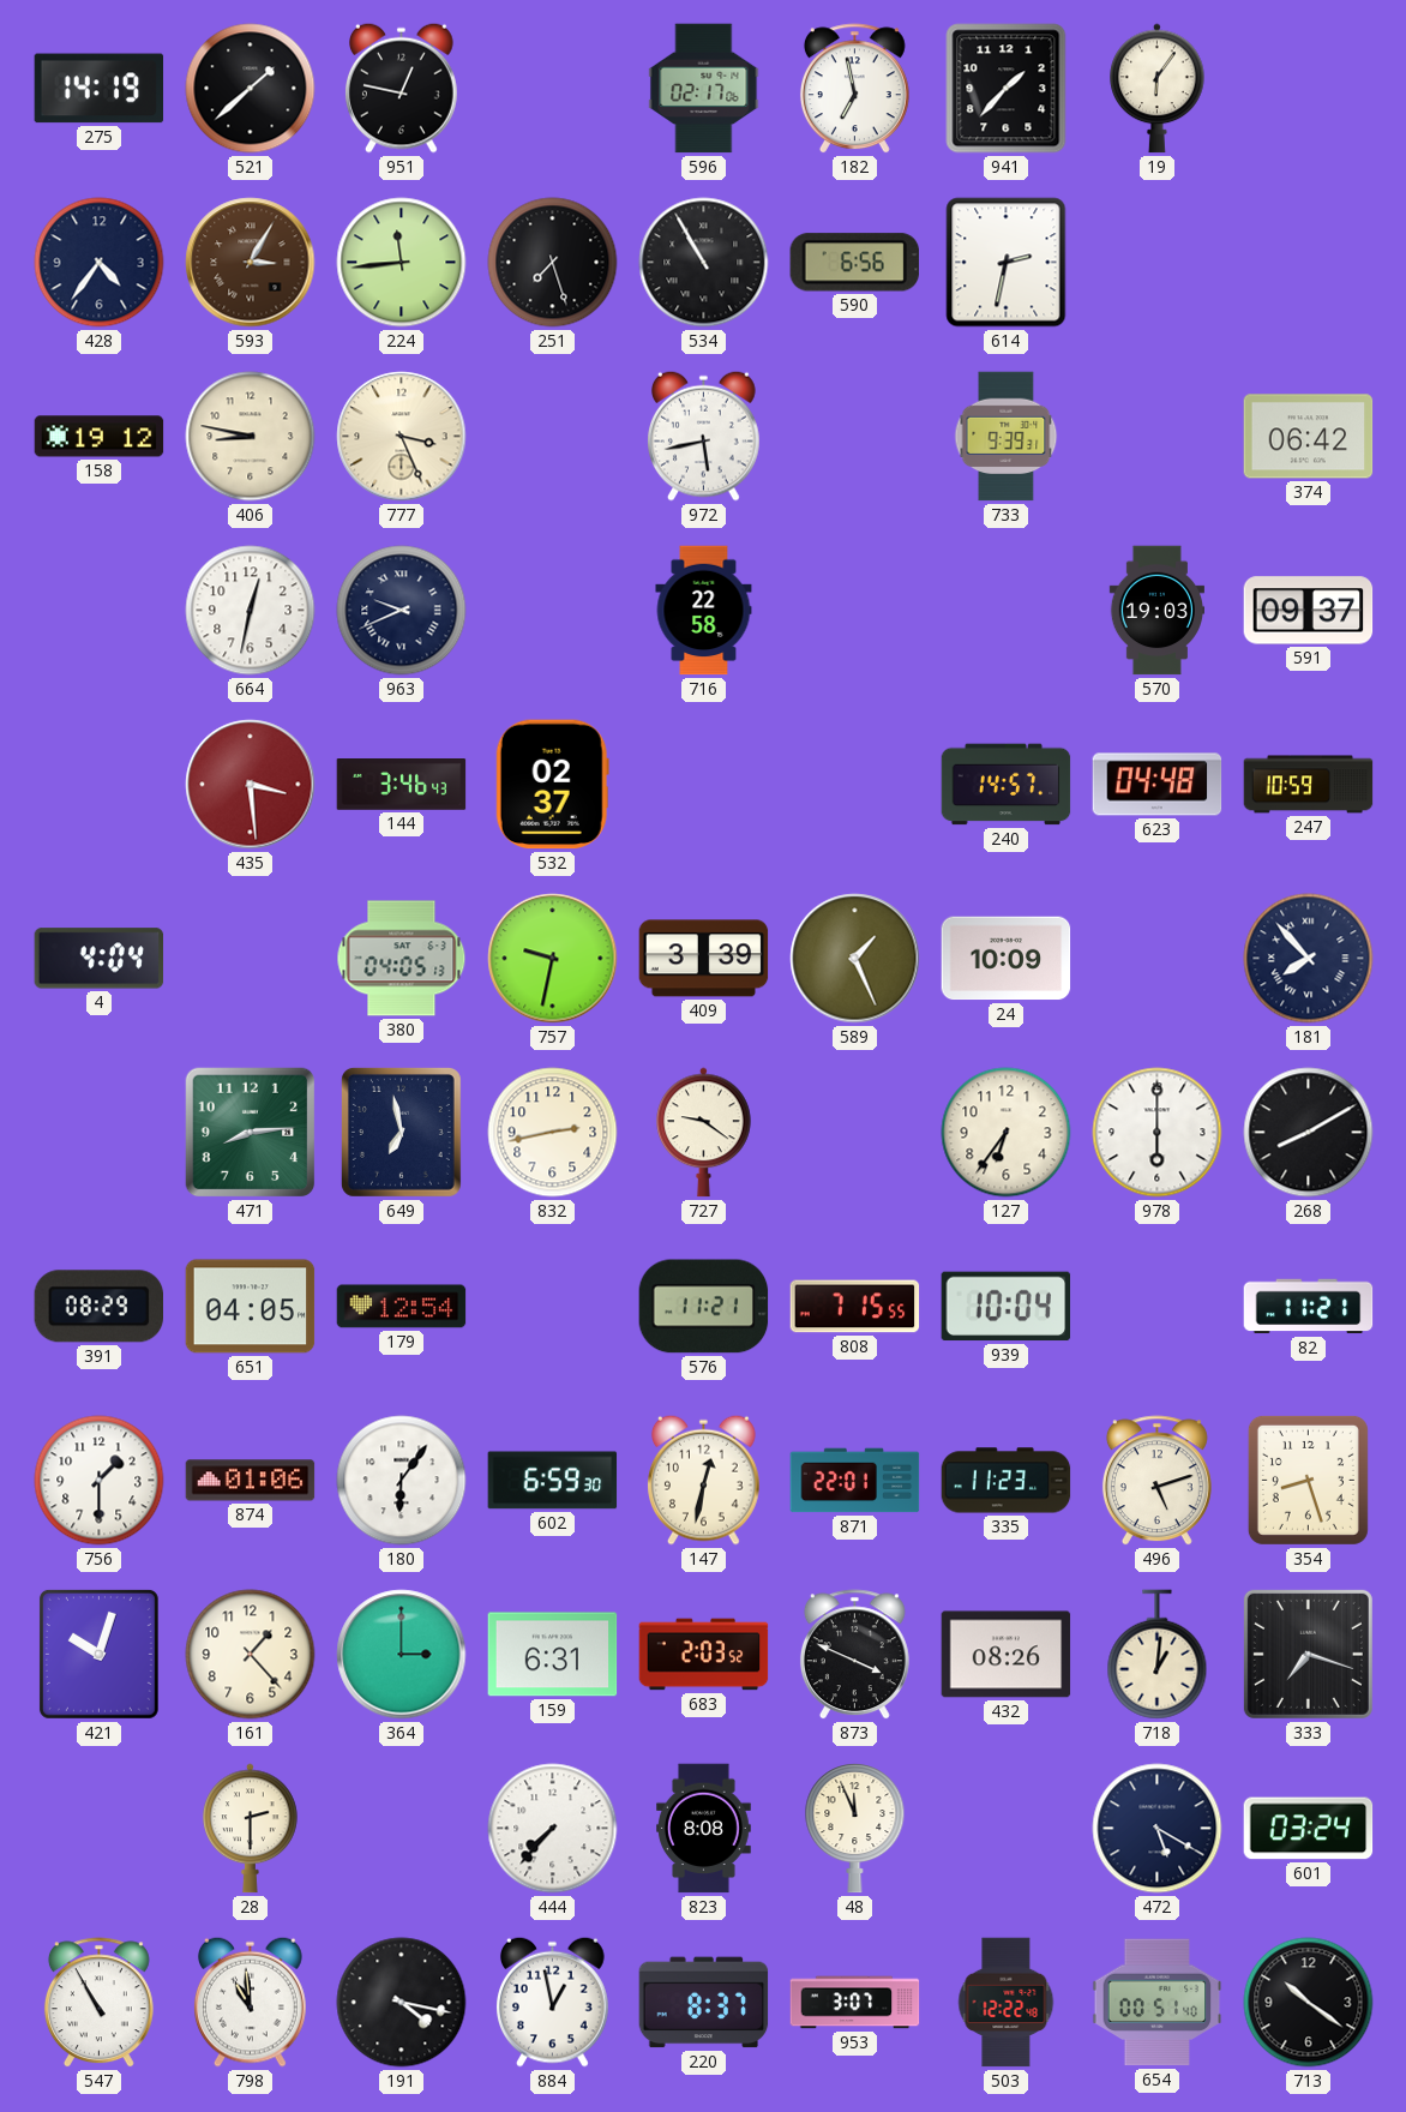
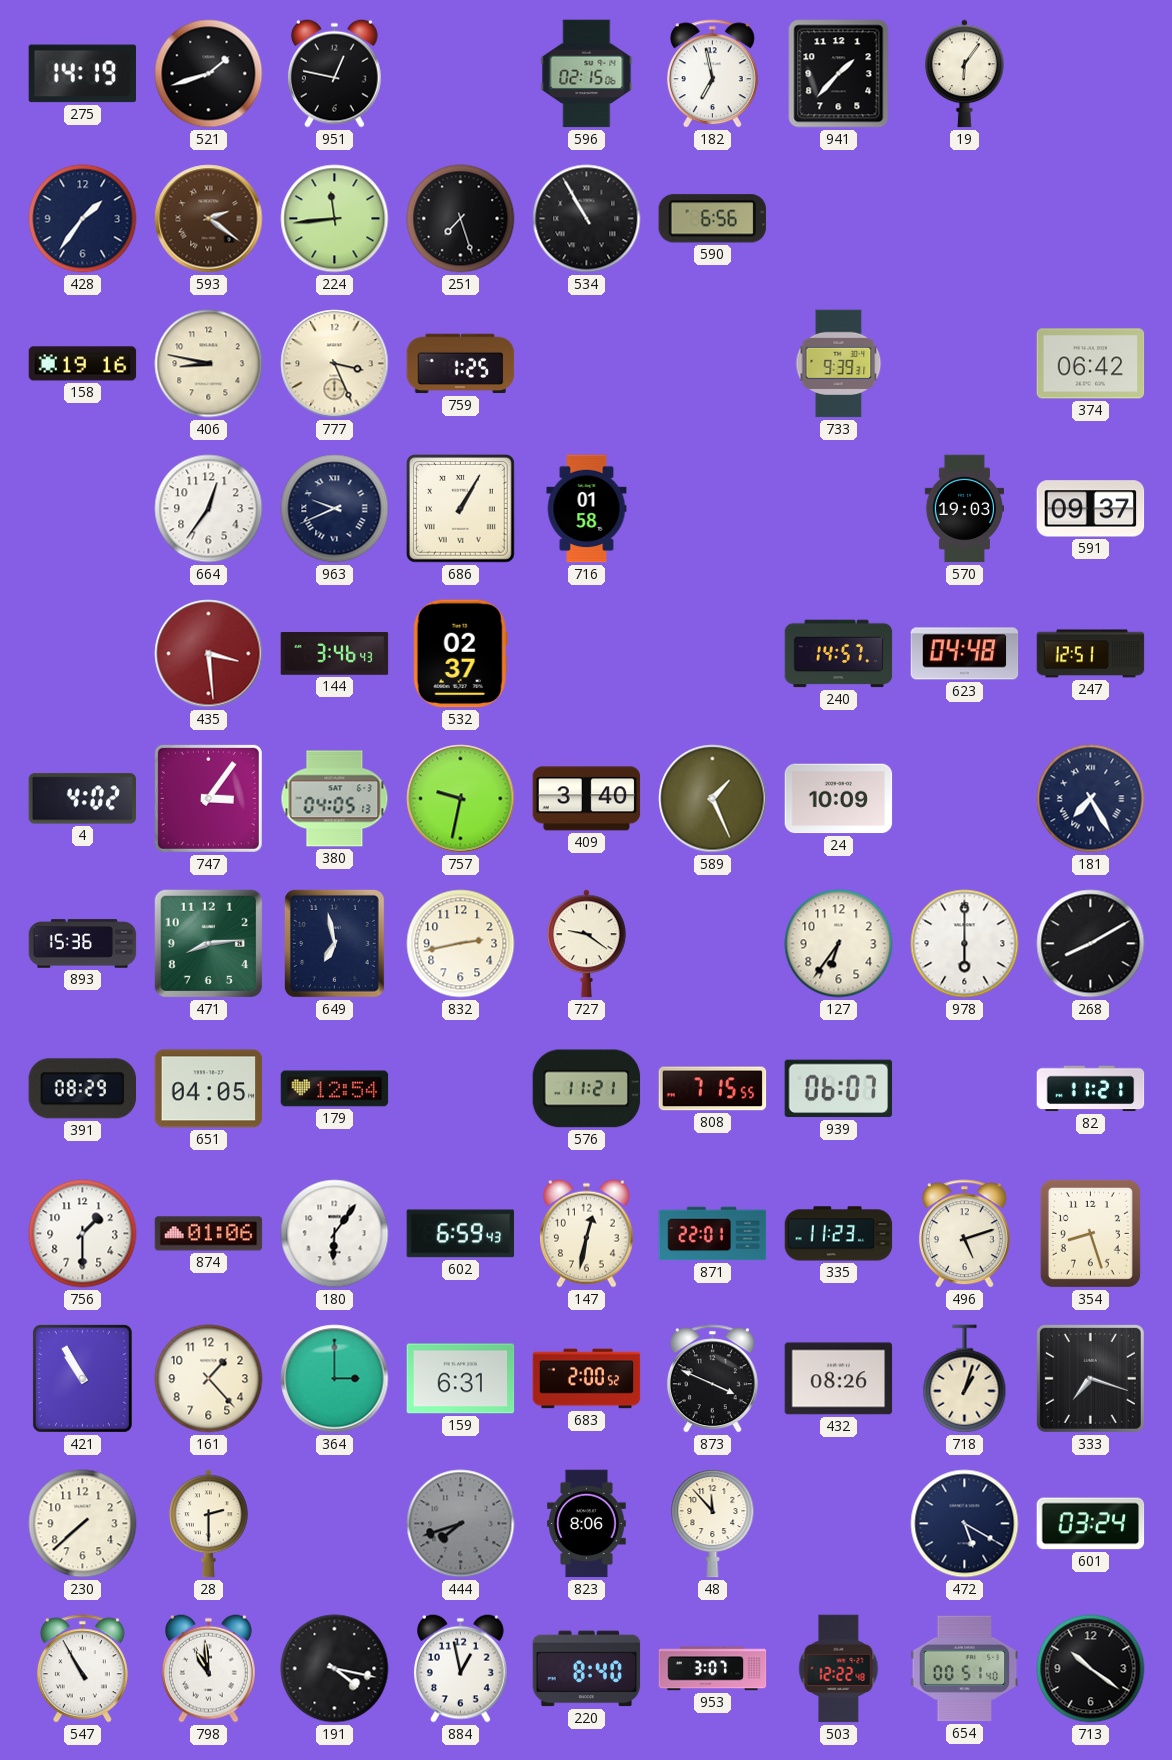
521: 1:38 -> 1:42
596: 02:17 -> 02:15
428: 4:36 -> 1:36
593: 3:05 -> 2:21
614: 2:32 -> none
158: 19:12 -> 19:16
759: none -> 1:25
972: 5:43 -> none
664: 12:32 -> 12:36
686: none -> 1:05
716: 22:58 -> 01:58
247: 10:59 -> 12:51
4: 4:04 -> 4:02
747: none -> 3:06
409: 3:39 -> 3:40
181: 7:53 -> 7:25
893: none -> 15:36
939: 10:04 -> 06:07
602: 6:59:30 -> 6:59:43
421: 10:03 -> 10:55
683: 2:03 -> 2:00
718: 1:01 -> 1:03
230: none -> 7:38
444: 7:37 -> 7:42
444 dial: white -> grey
823: 8:08 -> 8:06
48: 11:56 -> 11:53
220: 8:37 -> 8:40
